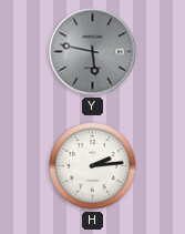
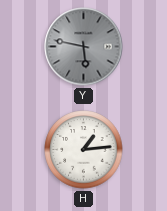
H: 2:14 -> 1:14
